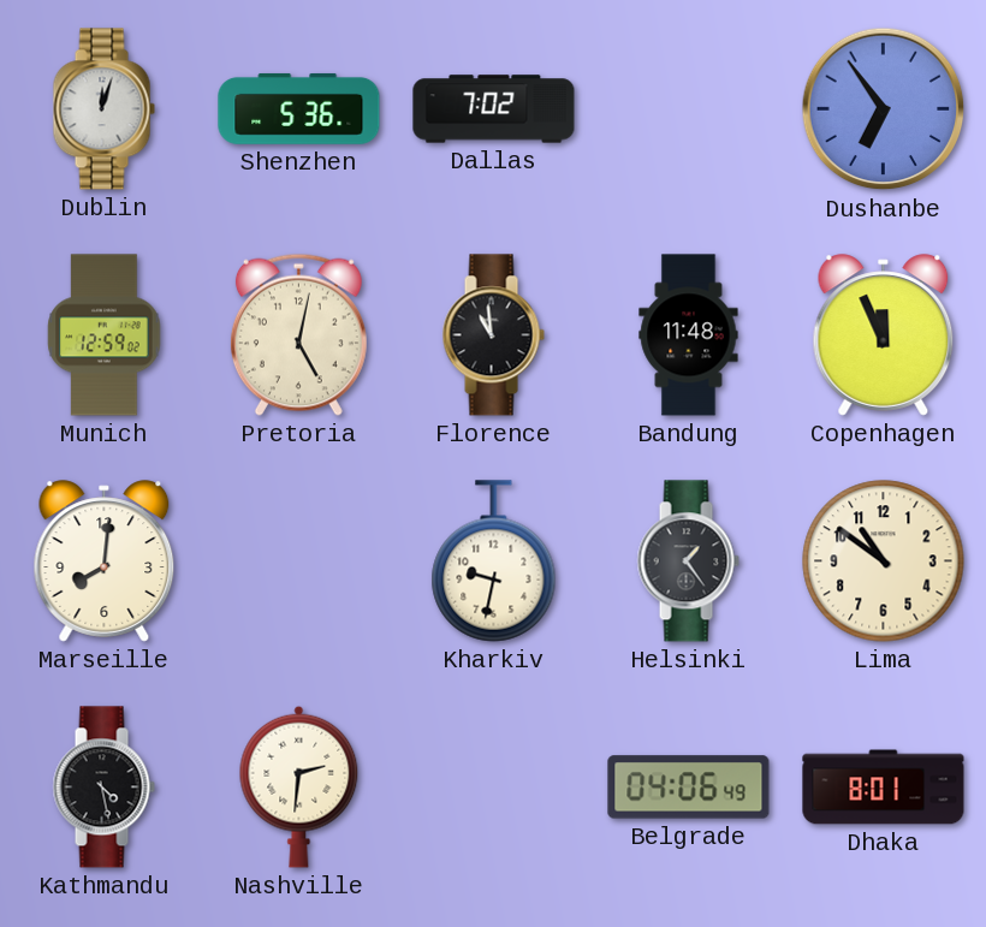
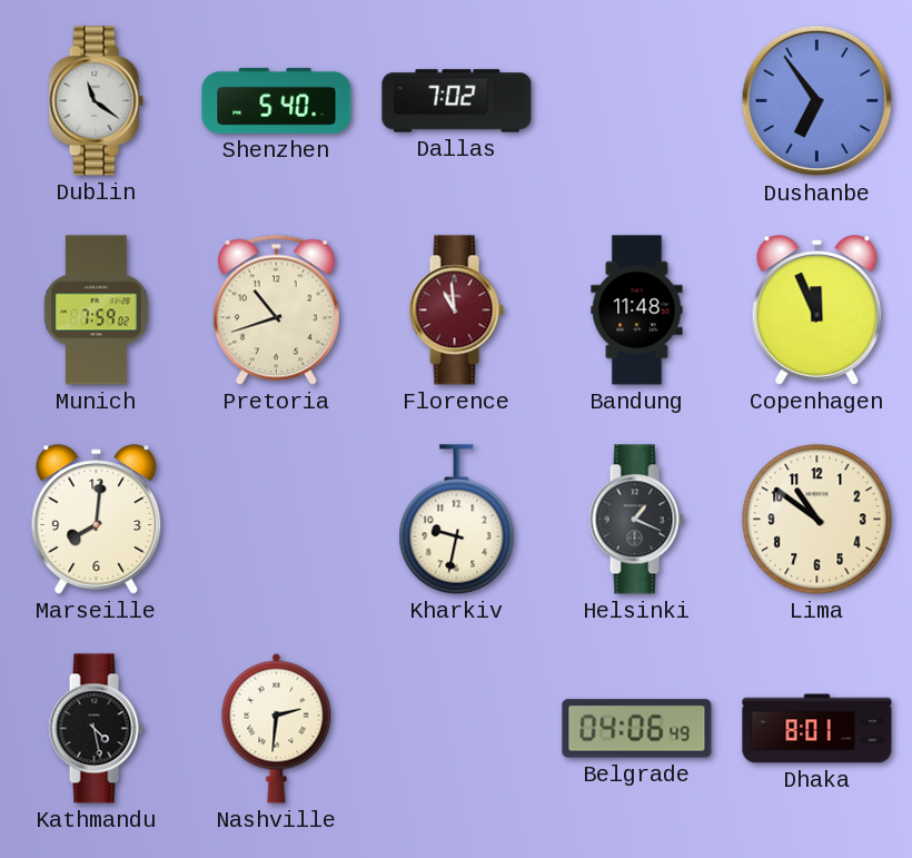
Dublin: 12:03 -> 11:21
Shenzhen: 5:36 -> 5:40
Munich: 12:59 -> 7:59
Pretoria: 5:02 -> 10:42
Florence dial: black -> burgundy
Helsinki: 1:24 -> 1:19
